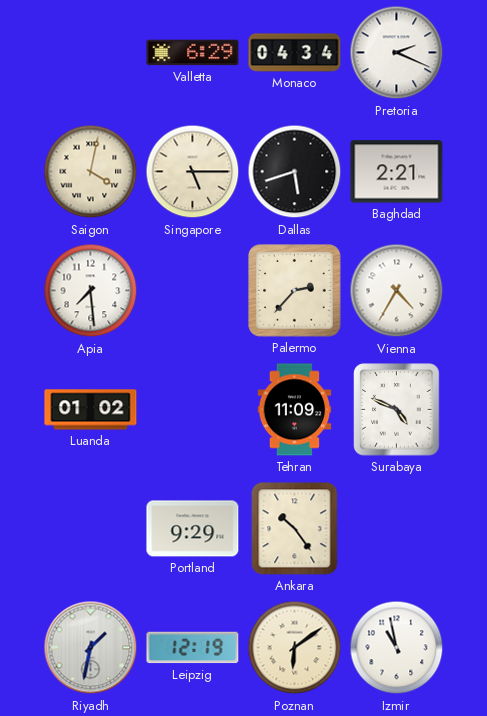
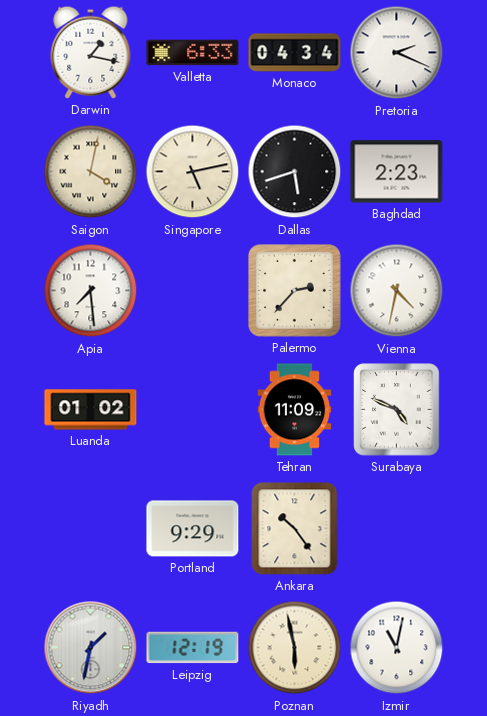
Darwin: none -> 1:17
Valletta: 6:29 -> 6:33
Singapore: 5:15 -> 5:13
Baghdad: 2:21 -> 2:23
Vienna: 4:35 -> 4:32
Poznan: 6:09 -> 5:58
Izmir: 10:58 -> 11:02
